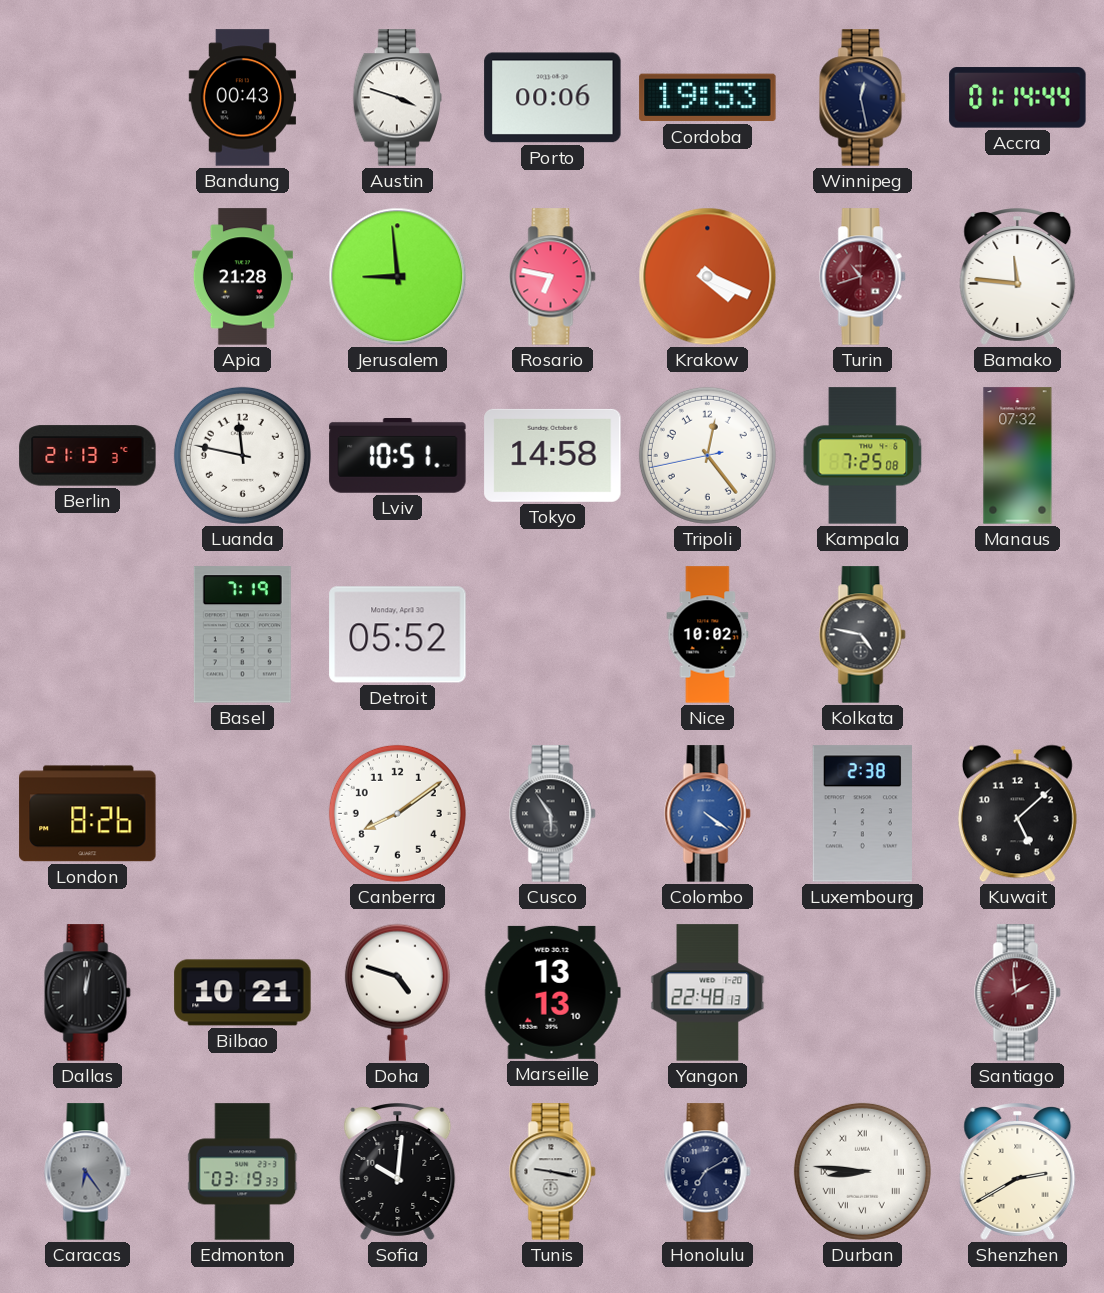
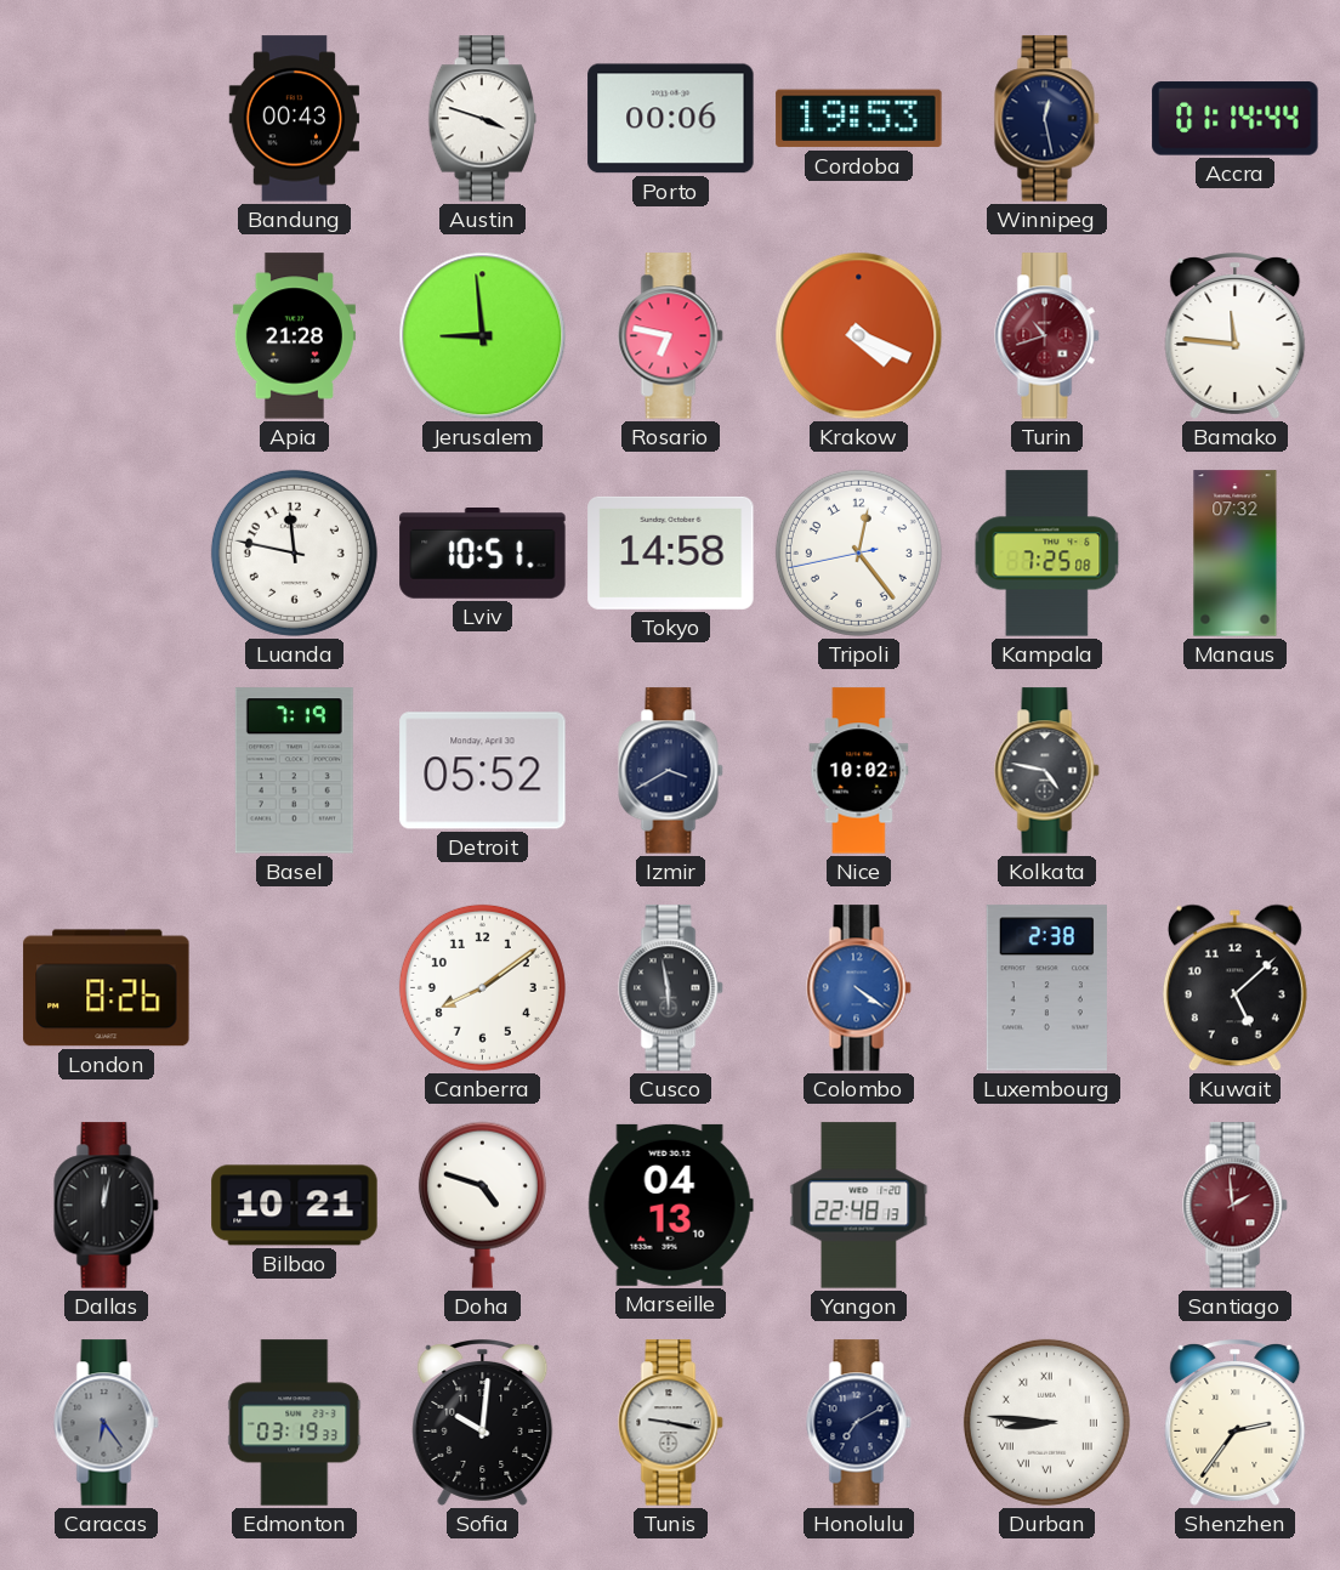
Berlin: 21:13 -> none
Izmir: none -> 3:40
Cusco: 5:54 -> 5:58
Marseille: 13:13 -> 04:13
Shenzhen: 2:40 -> 2:36
